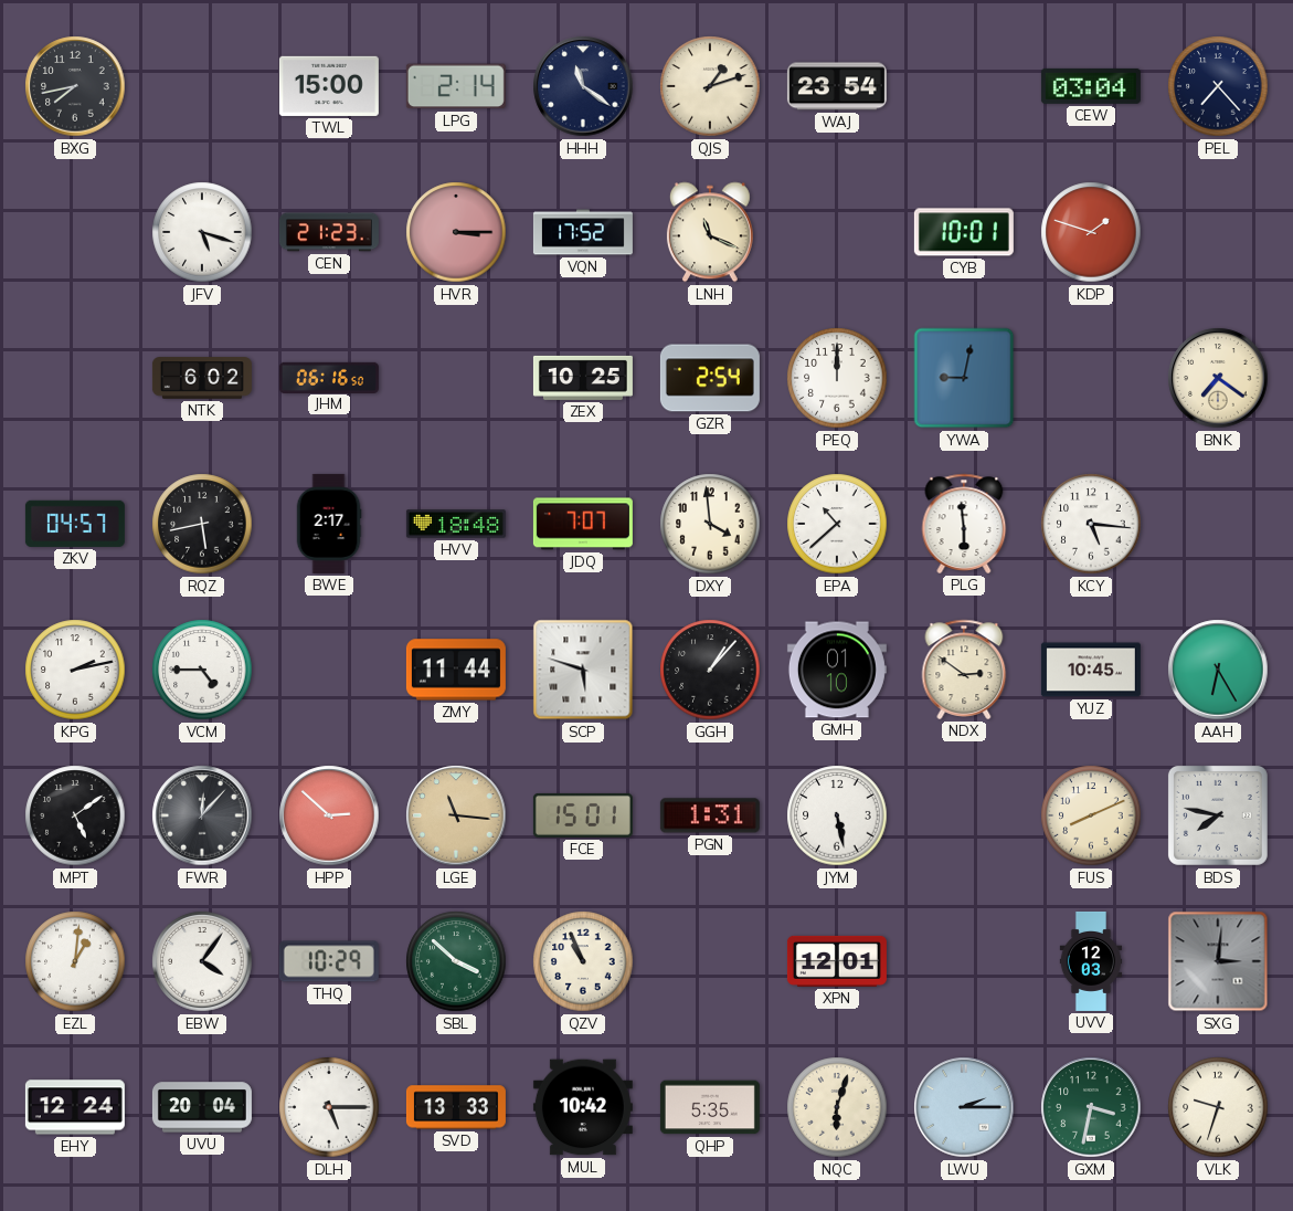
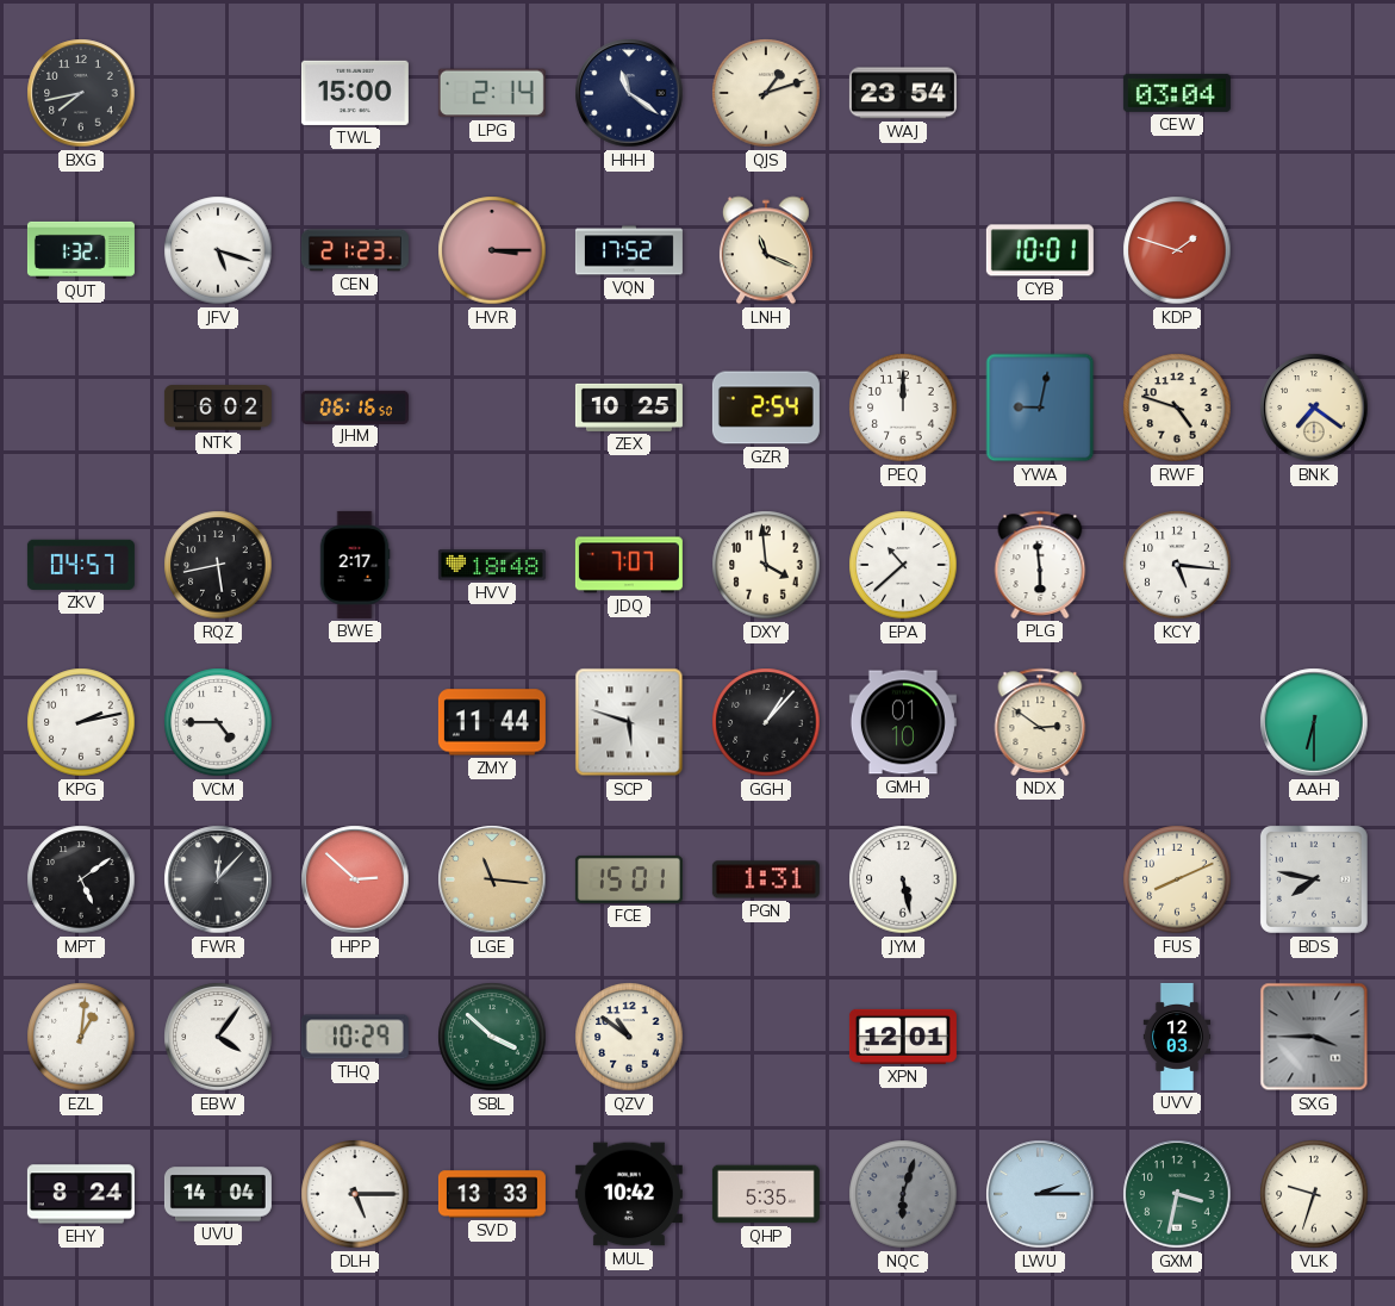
PEL: 7:23 -> none
QUT: none -> 1:32
RWF: none -> 4:48
YUZ: 10:45 -> none
AAH: 6:25 -> 6:30
QZV: 10:56 -> 10:51
SXG: 3:01 -> 3:45
EHY: 12:24 -> 8:24
UVU: 20:04 -> 14:04
NQC dial: cream -> grey
